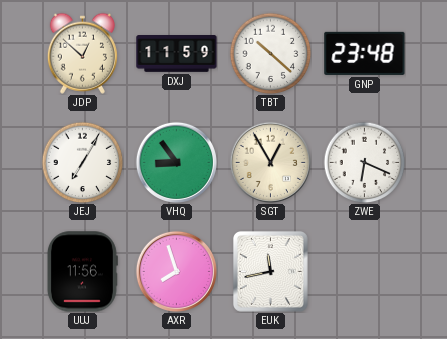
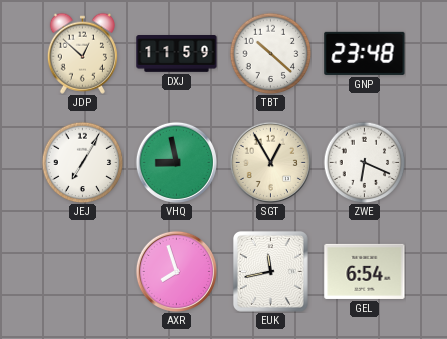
VHQ: 8:54 -> 8:58
UUJ: 11:56 -> none
GEL: none -> 6:54
